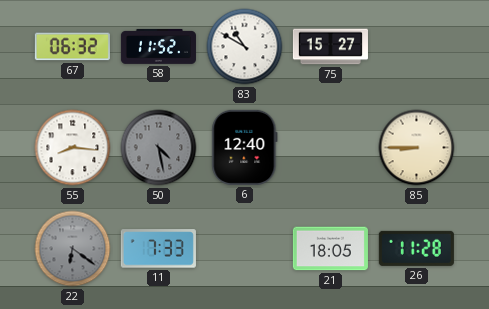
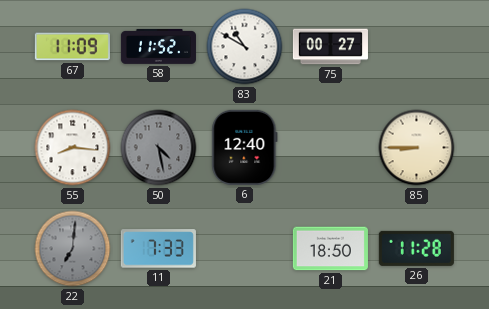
67: 06:32 -> 11:09
75: 15:27 -> 00:27
22: 6:21 -> 7:01
21: 18:05 -> 18:50
